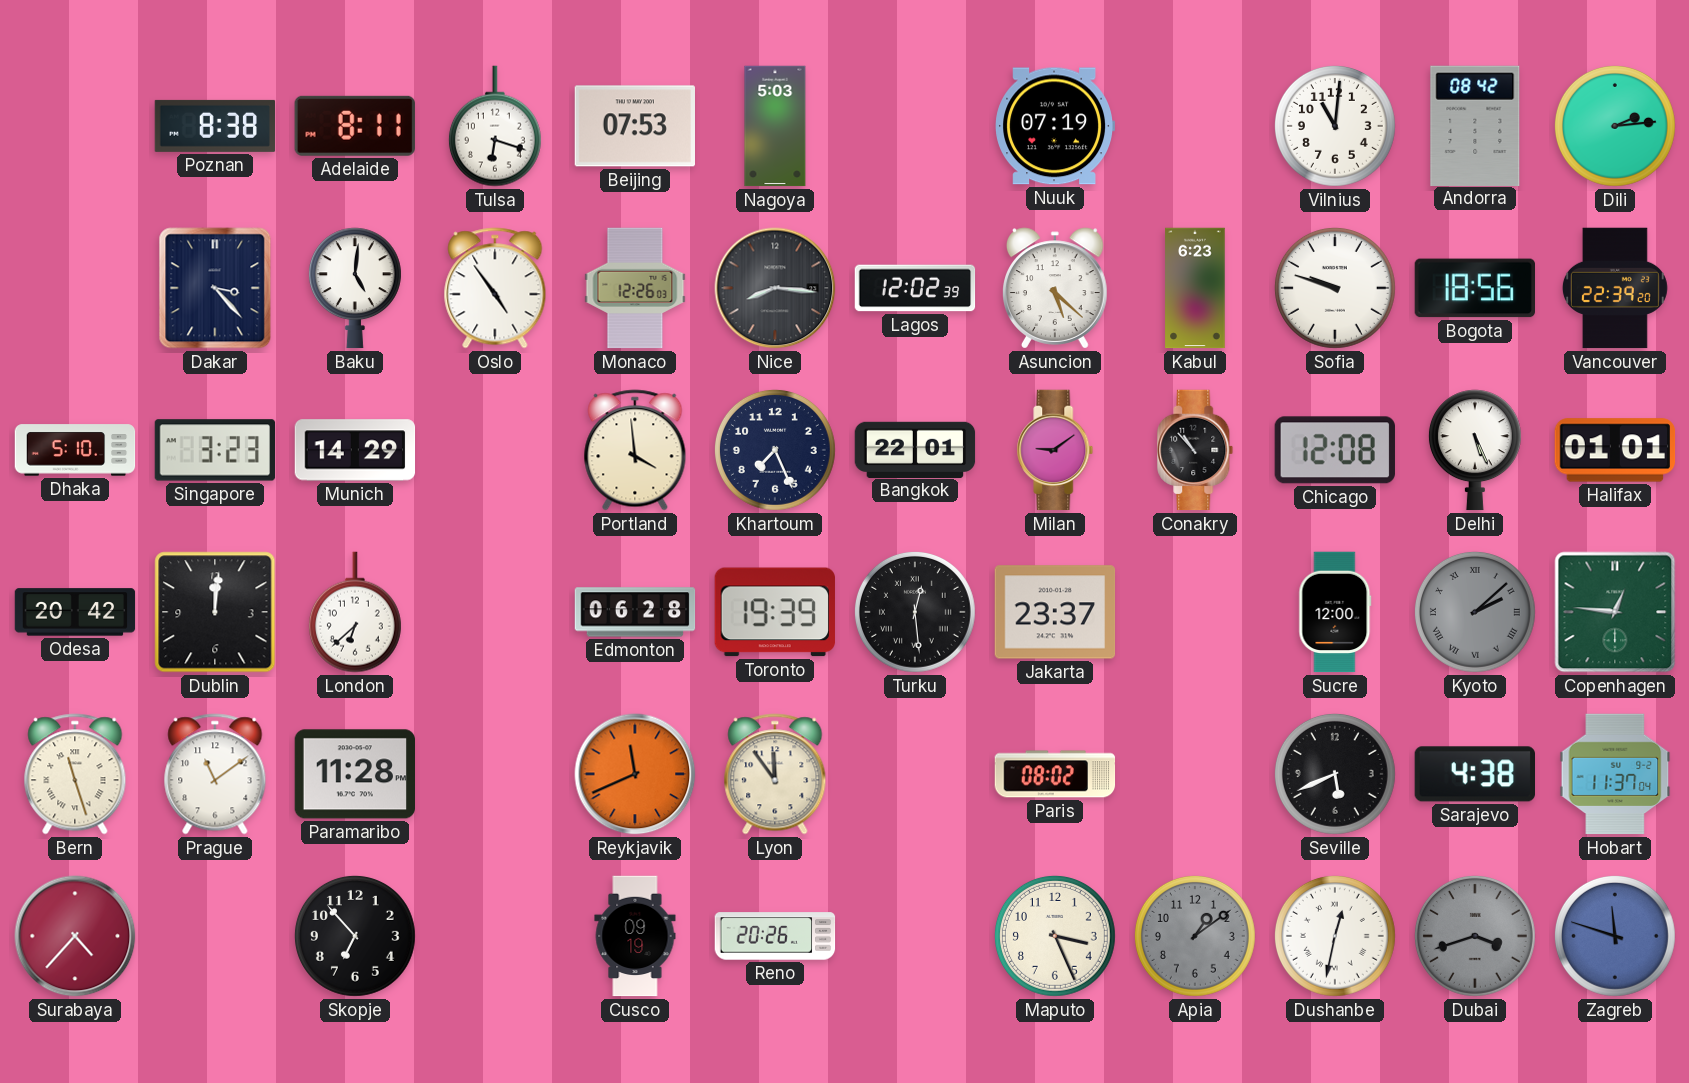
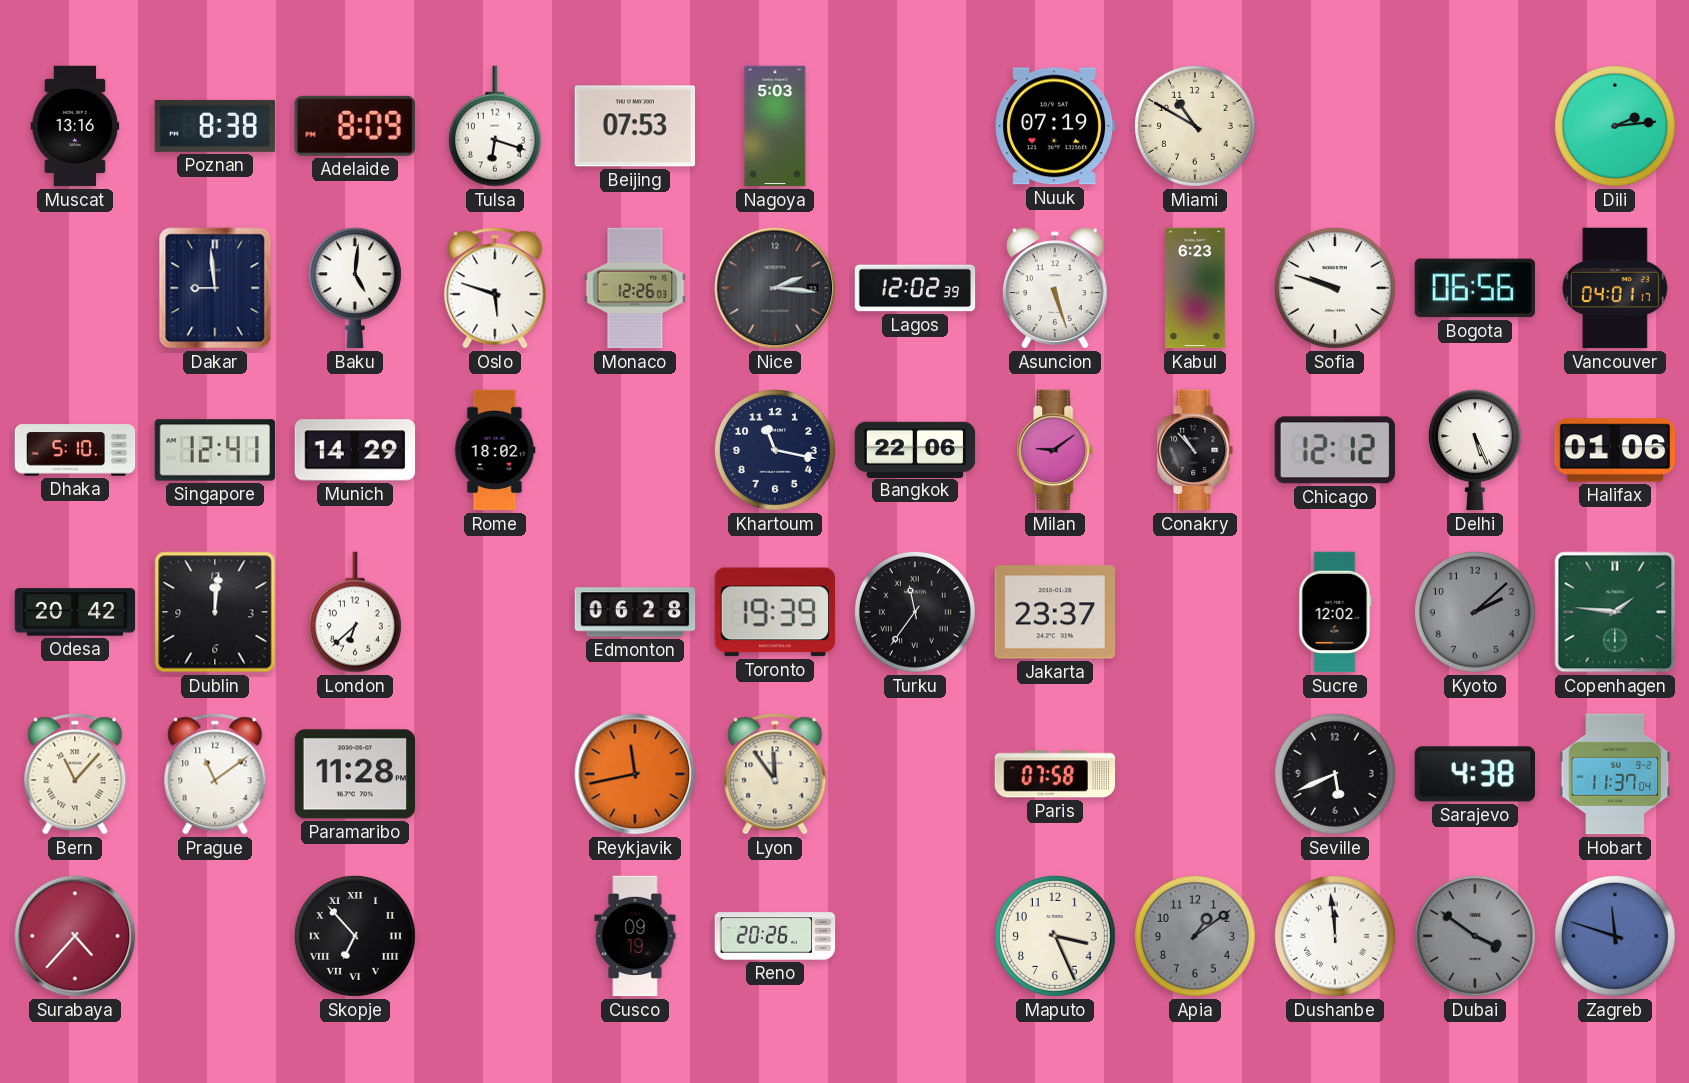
Muscat: none -> 13:16
Adelaide: 8:11 -> 8:09
Miami: none -> 10:50
Vilnius: 11:01 -> none
Andorra: 08:42 -> none
Dakar: 3:23 -> 8:59
Oslo: 4:54 -> 5:48
Nice: 8:16 -> 2:16
Asuncion: 5:22 -> 5:27
Bogota: 18:56 -> 06:56
Vancouver: 22:39 -> 04:01
Singapore: 3:23 -> 12:41
Rome: none -> 18:02
Portland: 3:59 -> none
Khartoum: 7:26 -> 11:17
Bangkok: 22:01 -> 22:06
Chicago: 12:08 -> 12:12
Halifax: 01:01 -> 01:06
Turku: 12:29 -> 11:36
Sucre: 12:00 -> 12:02
Kyoto numerals: Roman -> Arabic
Copenhagen: 12:46 -> 1:46
Bern: 11:27 -> 11:07
Reykjavik: 11:41 -> 11:43
Paris: 08:02 -> 07:58
Skopje numerals: Arabic -> Roman
Dushanbe: 12:32 -> 11:59
Dubai: 3:42 -> 3:51
